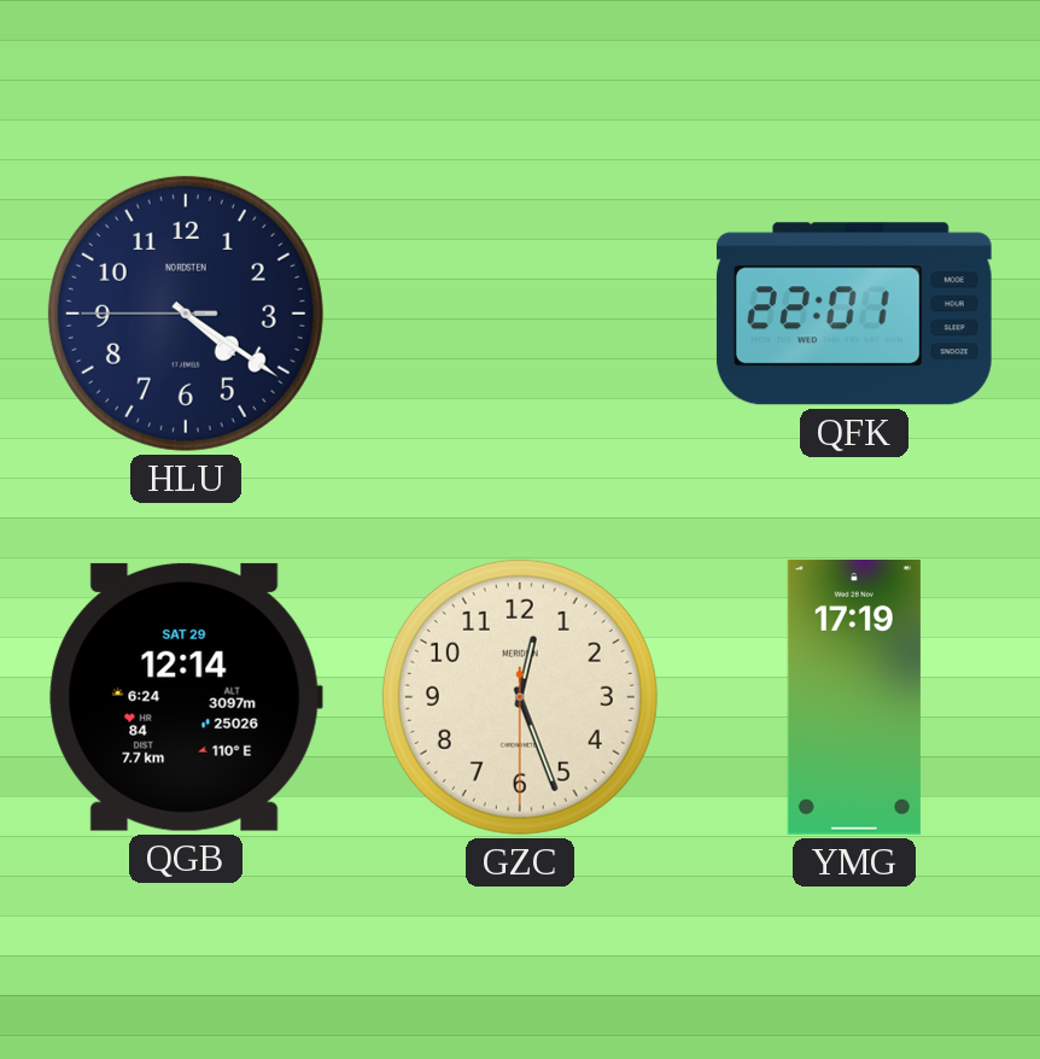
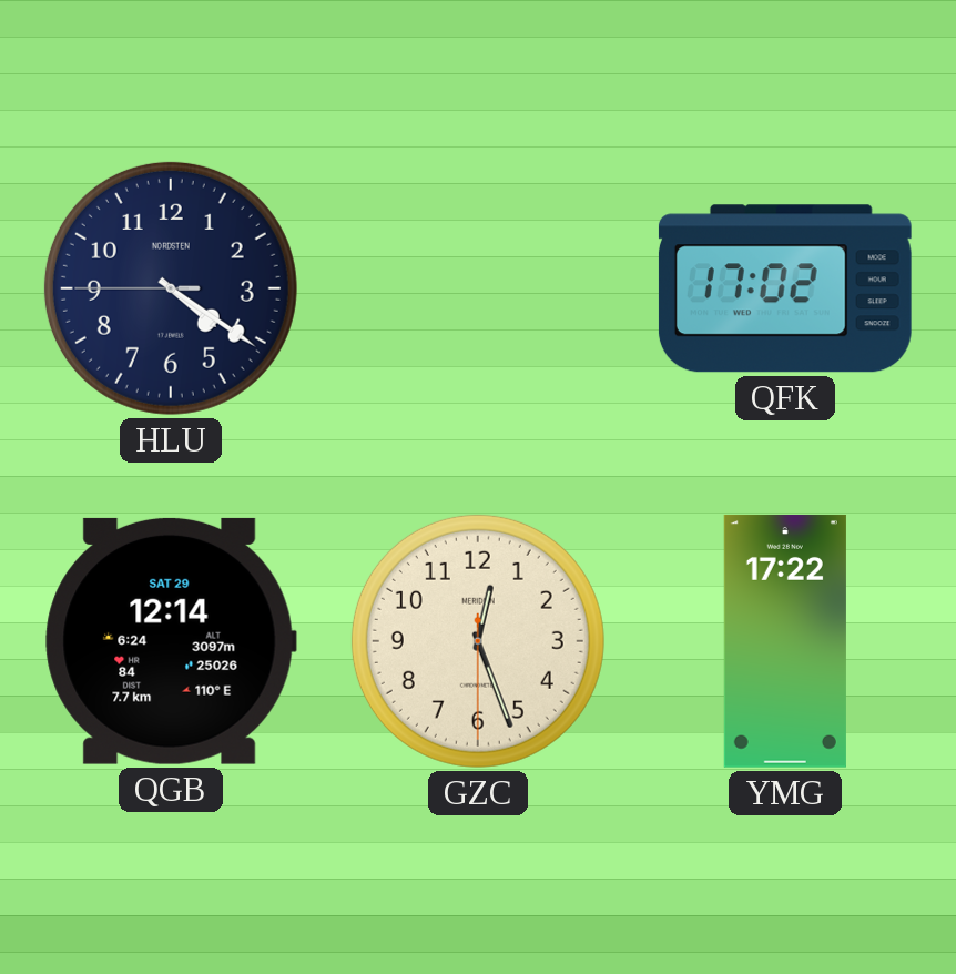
QFK: 22:01 -> 17:02
YMG: 17:19 -> 17:22
